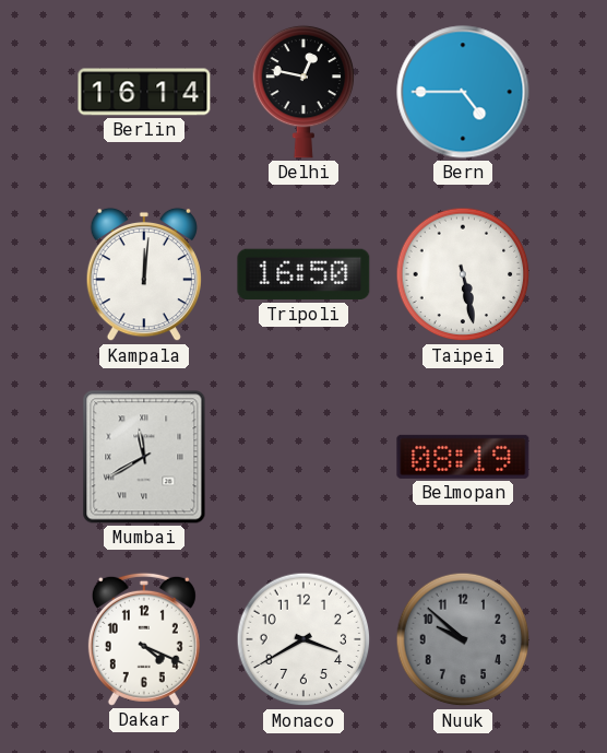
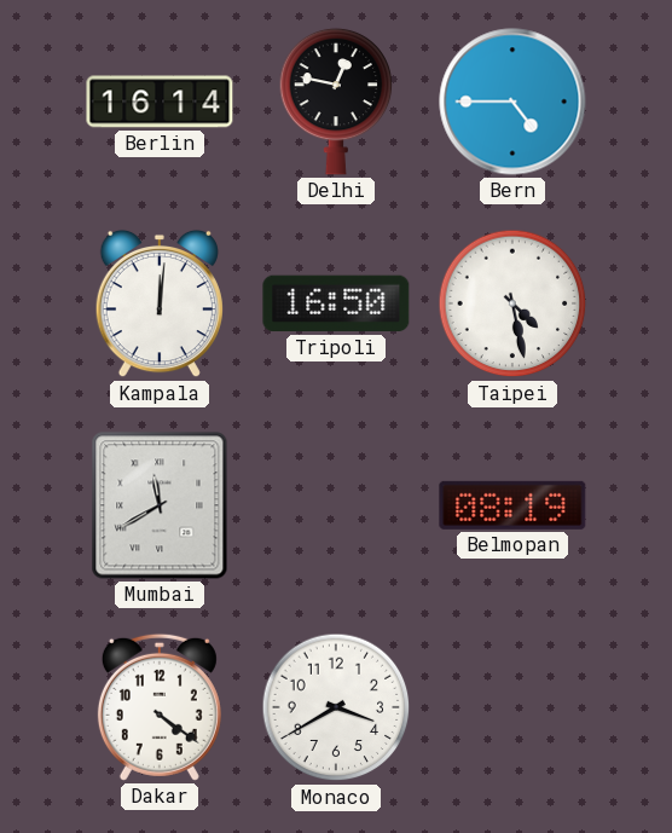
Taipei: 5:28 -> 4:28
Dakar: 4:19 -> 4:21
Nuuk: 9:52 -> none
